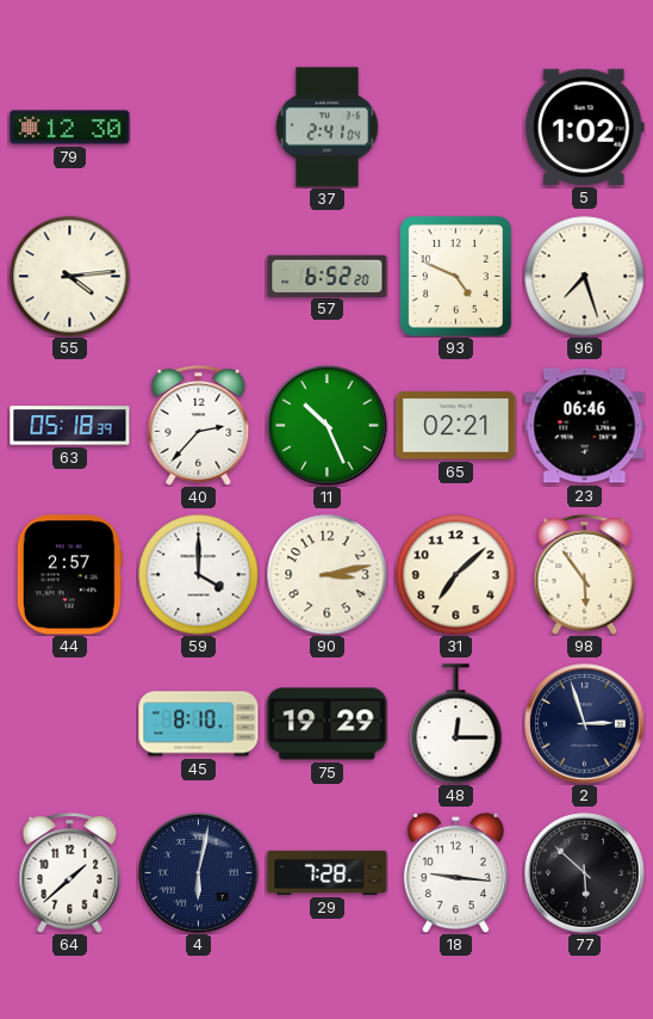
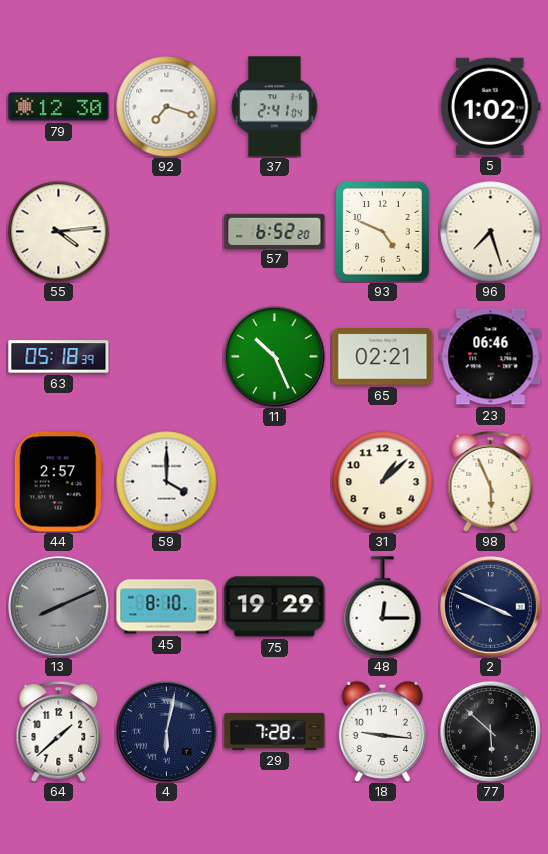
92: none -> 7:18
40: 2:37 -> none
90: 3:13 -> none
31: 7:08 -> 1:08
98: 5:54 -> 5:56
13: none -> 8:11
2: 2:57 -> 3:49
